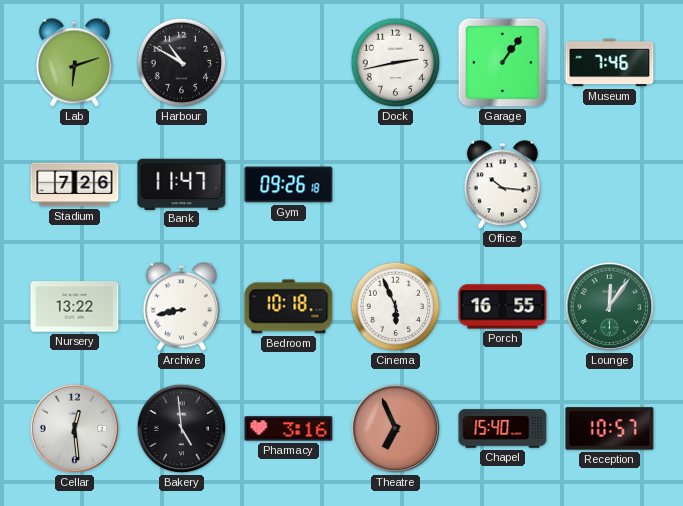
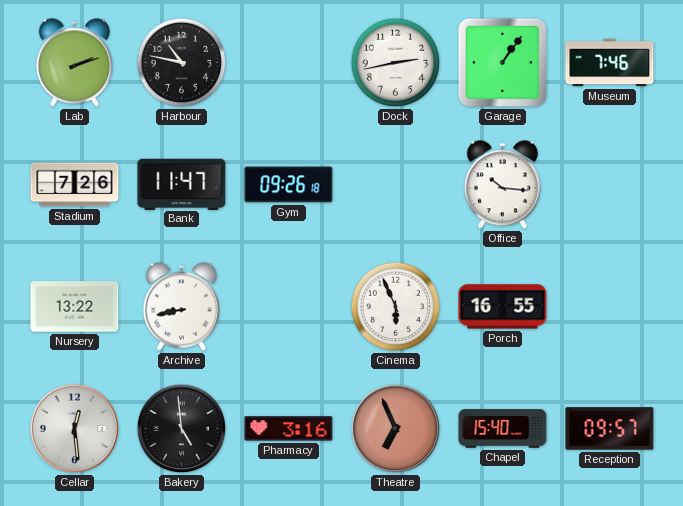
Lab: 6:12 -> 2:12
Harbour: 10:50 -> 10:47
Bedroom: 10:18 -> none
Lounge: 12:06 -> none
Reception: 10:57 -> 09:57
